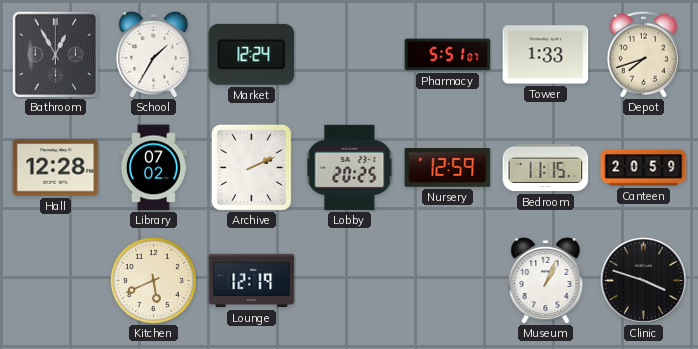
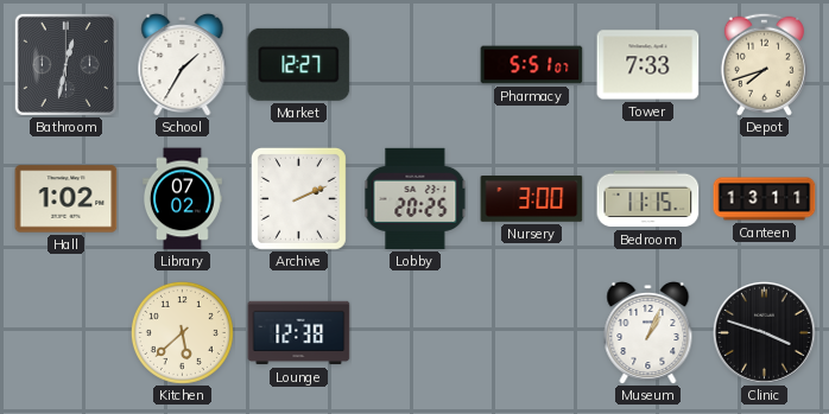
Bathroom: 12:55 -> 12:32
Market: 12:24 -> 12:27
Tower: 1:33 -> 7:33
Hall: 12:28 -> 1:02
Nursery: 12:59 -> 3:00
Canteen: 20:59 -> 13:11
Kitchen: 5:41 -> 5:38
Lounge: 12:19 -> 12:38
